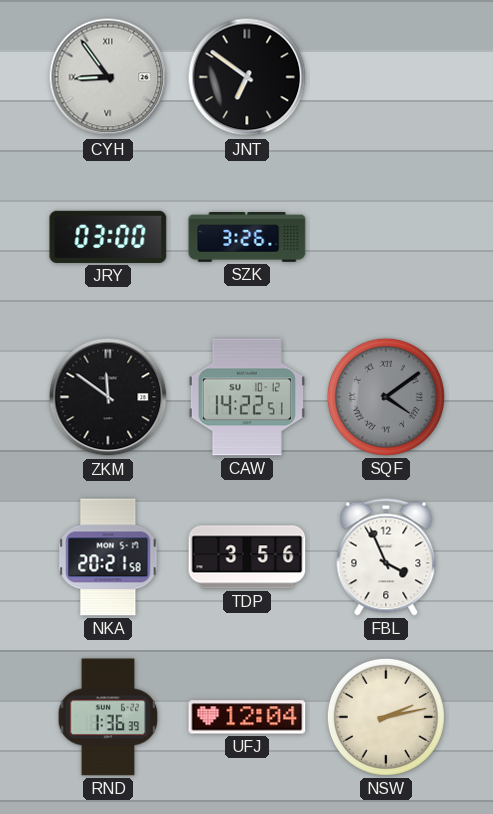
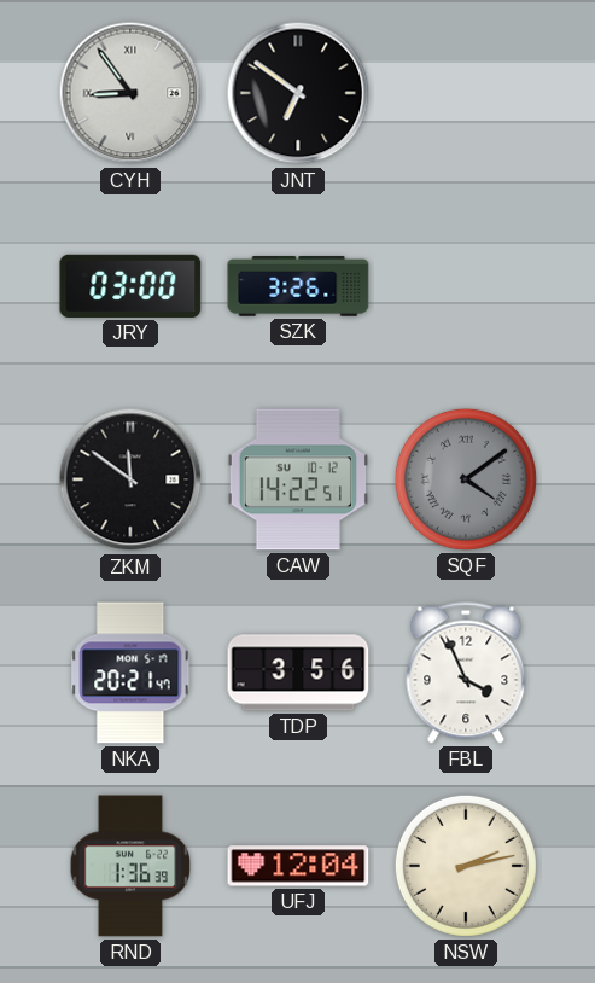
NKA: 20:21:58 -> 20:21:47
